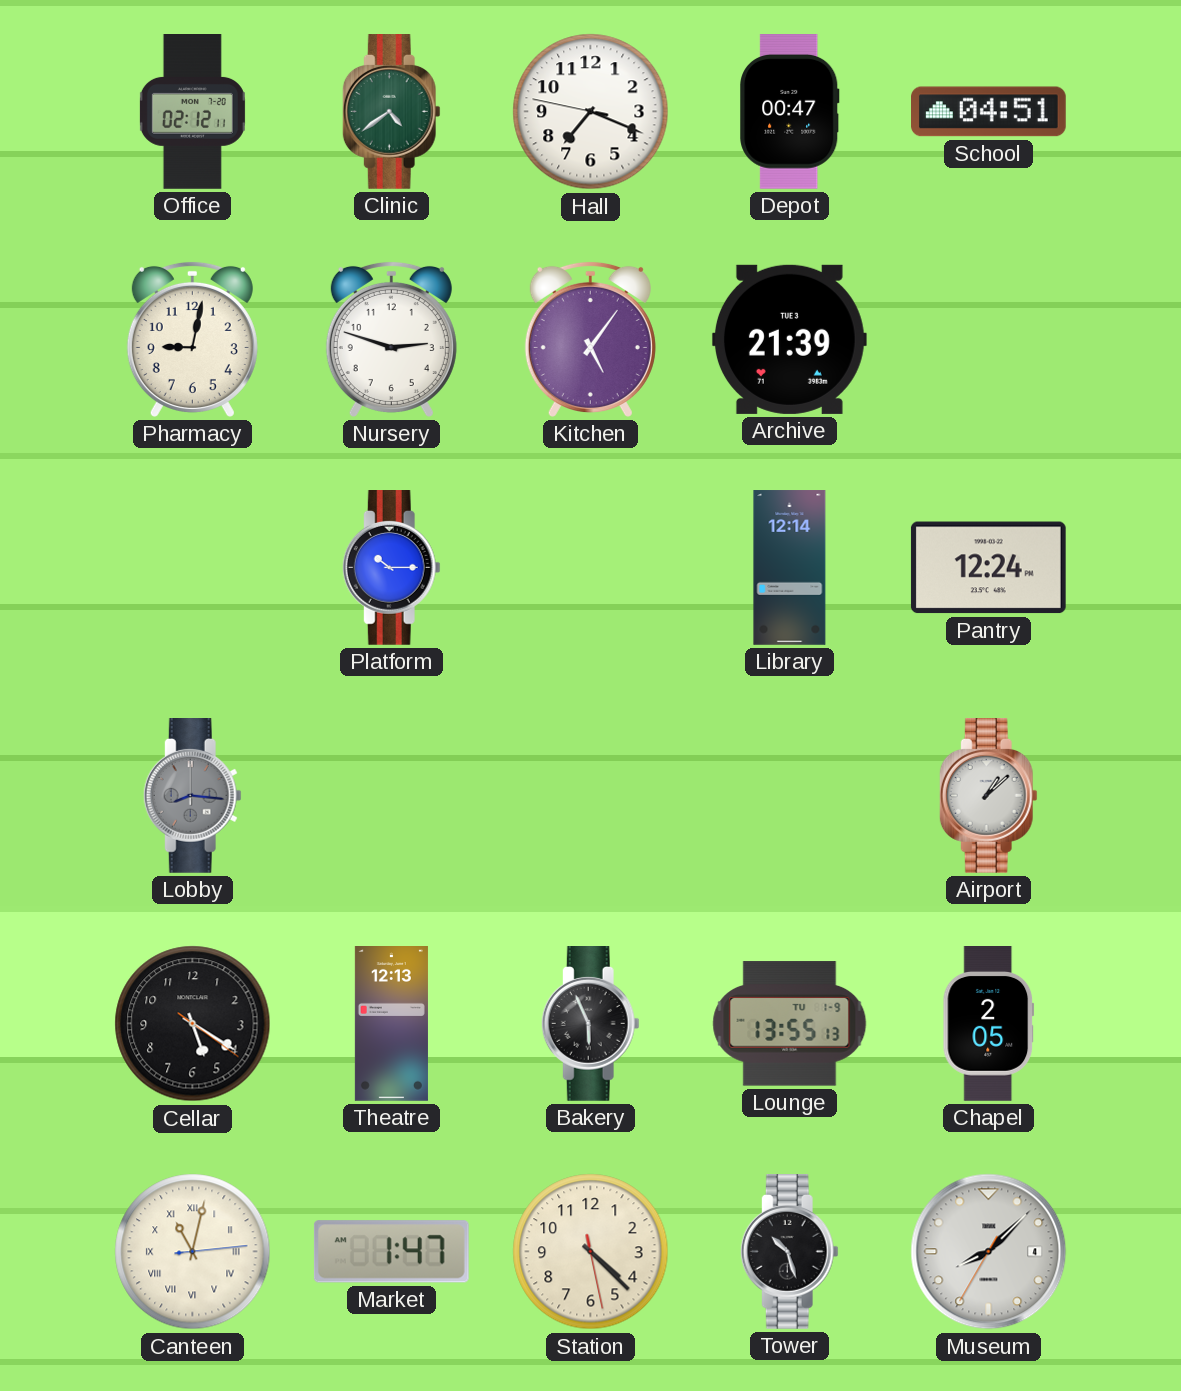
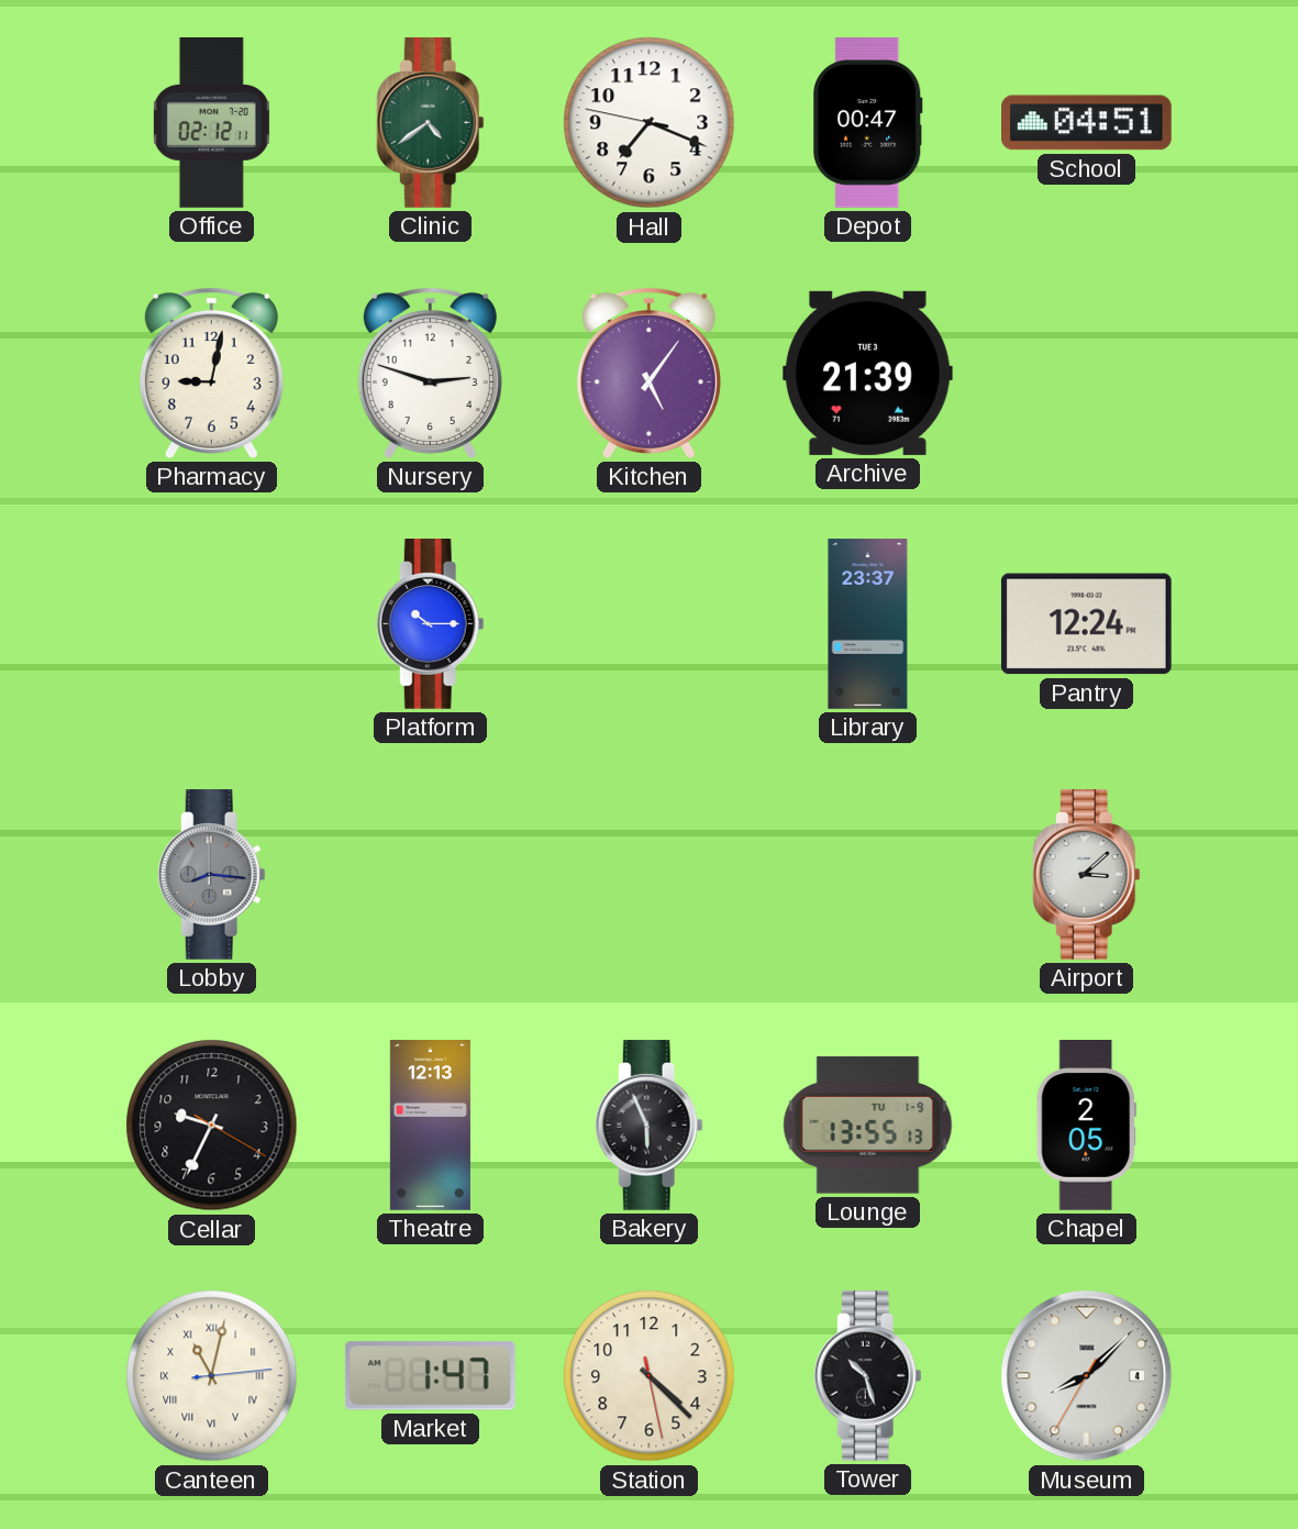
Library: 12:14 -> 23:37
Airport: 1:08 -> 3:08
Cellar: 5:20 -> 9:34
